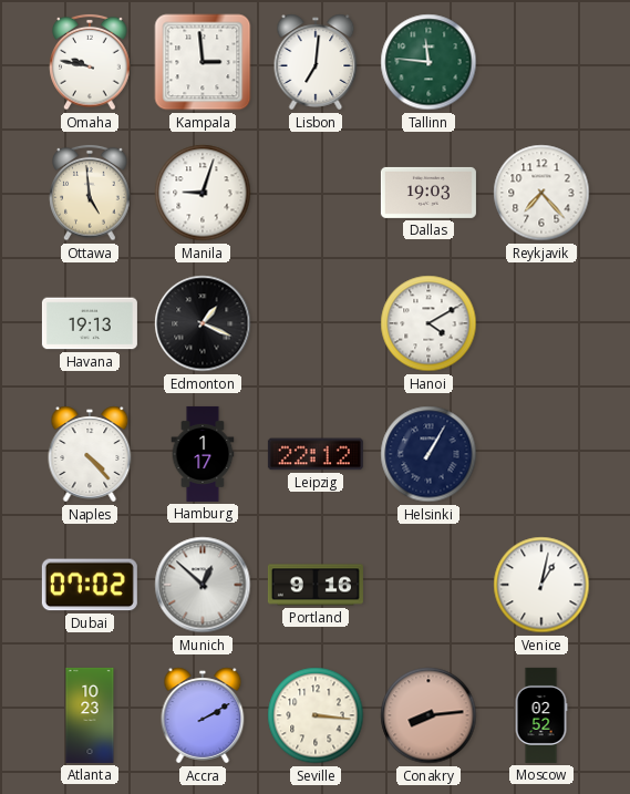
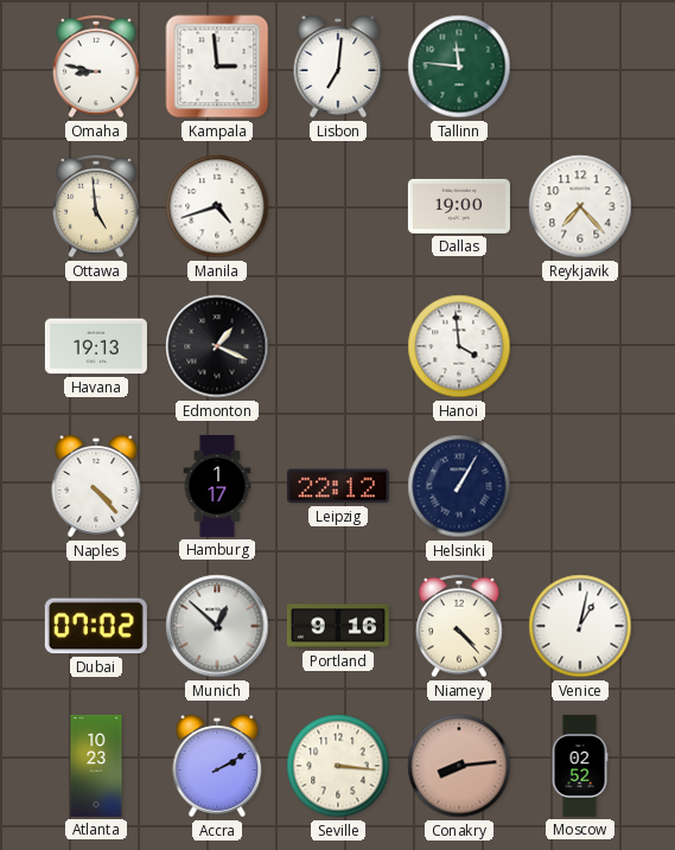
Omaha: 9:47 -> 8:47
Manila: 9:03 -> 4:42
Dallas: 19:03 -> 19:00
Hanoi: 4:10 -> 3:59
Niamey: none -> 4:23
